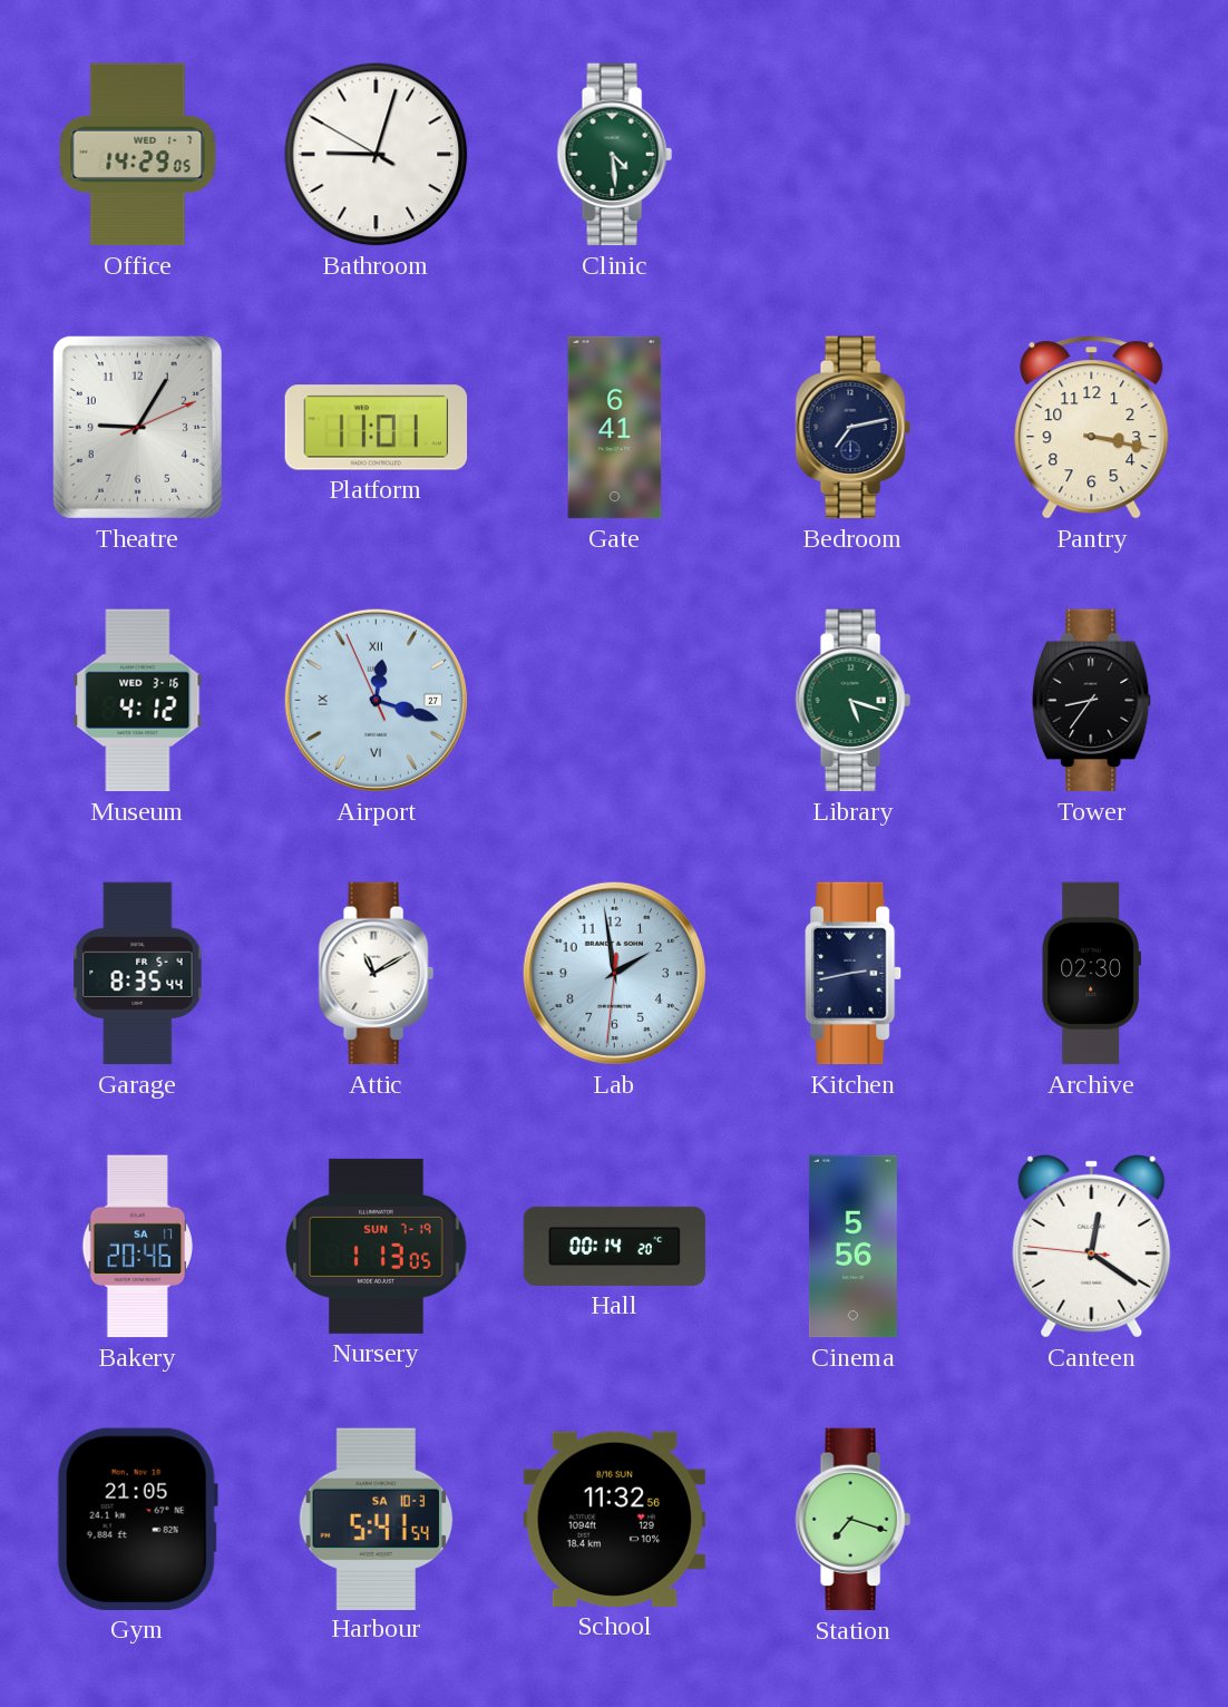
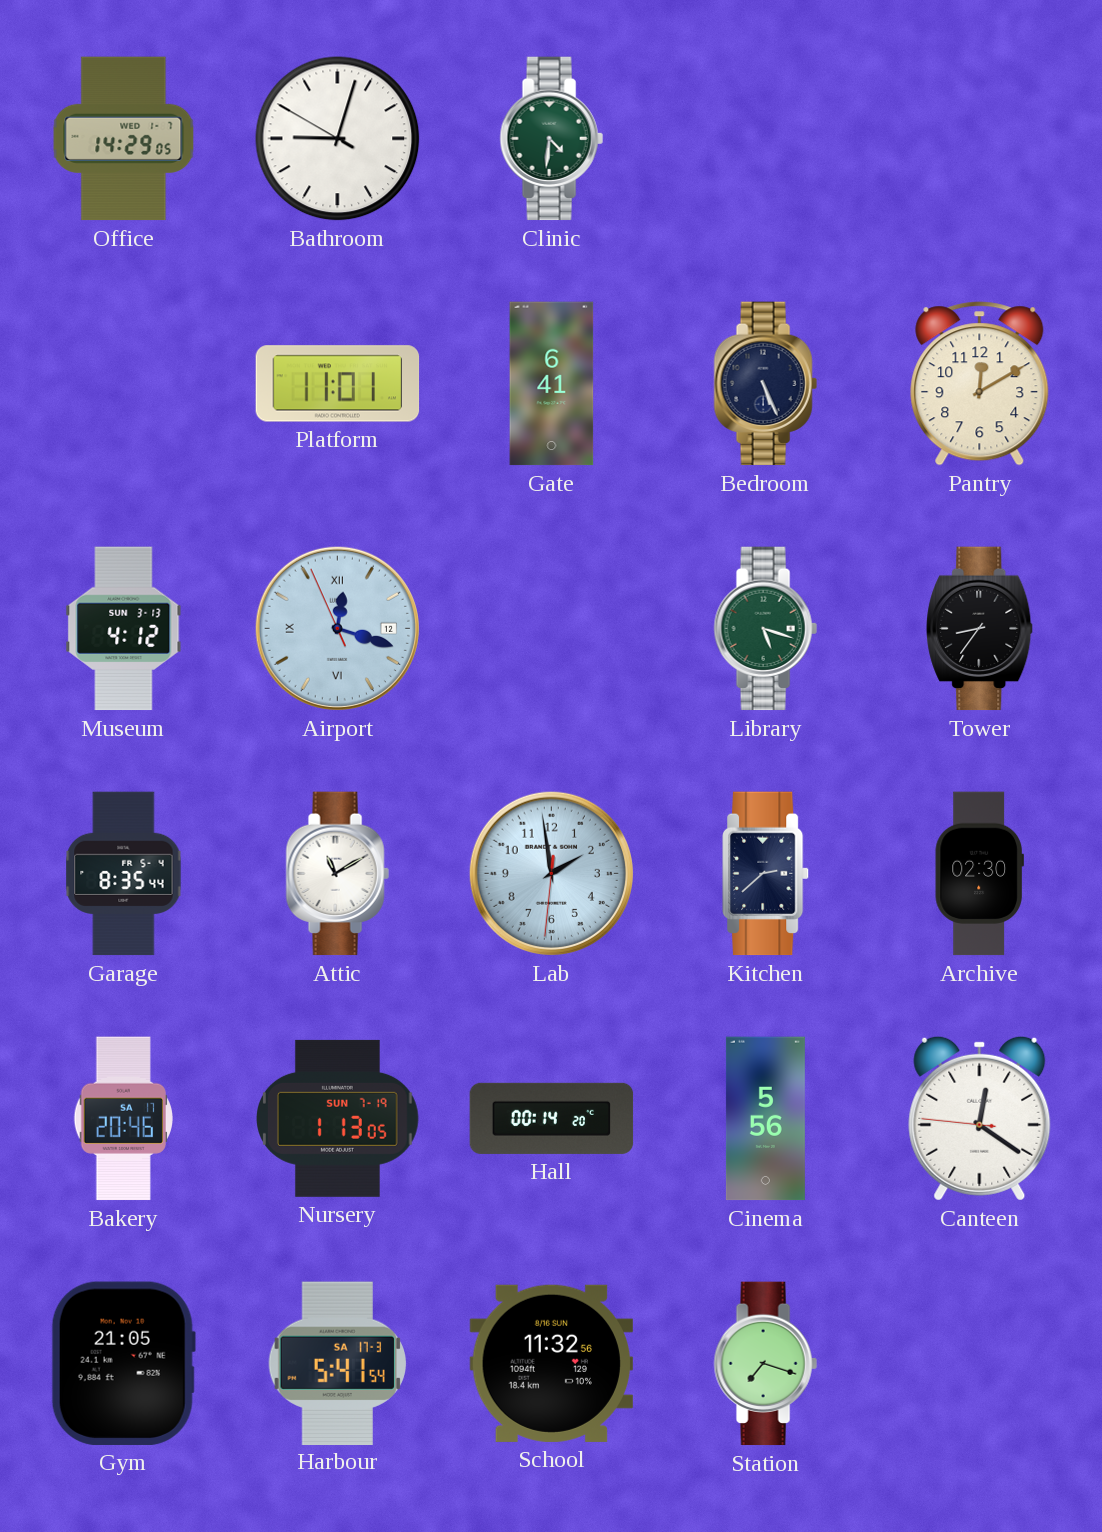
Clinic: 4:29 -> 4:31
Theatre: 9:05 -> none
Bedroom: 7:13 -> 5:26
Pantry: 3:17 -> 12:10
Museum date: WED 3-16 -> SUN 3-13
Airport date: 27 -> 12
Kitchen: 2:43 -> 2:38
Harbour date: SA 10-3 -> SA 17-3
